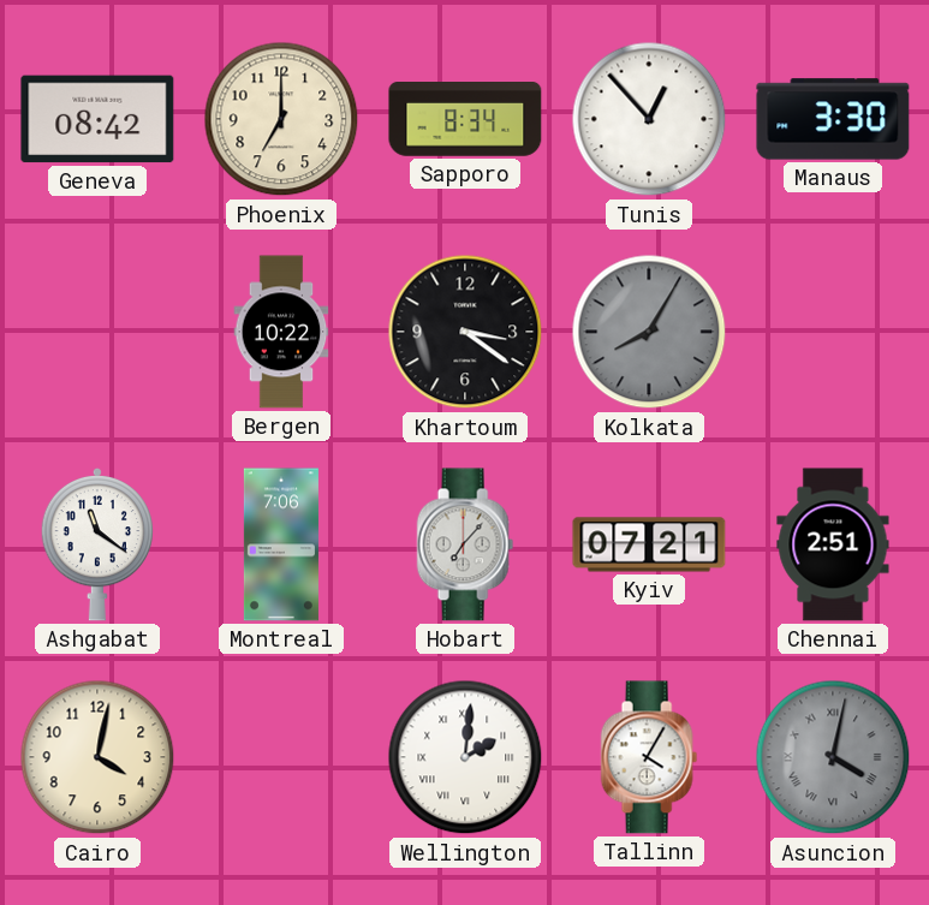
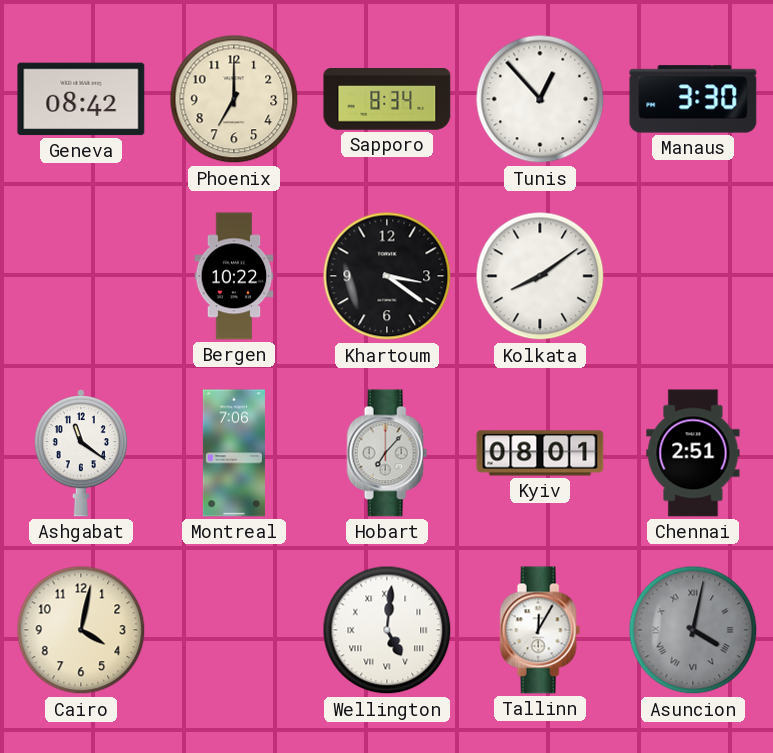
Kolkata: 8:05 -> 8:09
Kolkata dial: grey -> white
Kyiv: 07:21 -> 08:01
Wellington: 2:01 -> 5:01
Tallinn: 4:05 -> 12:05
